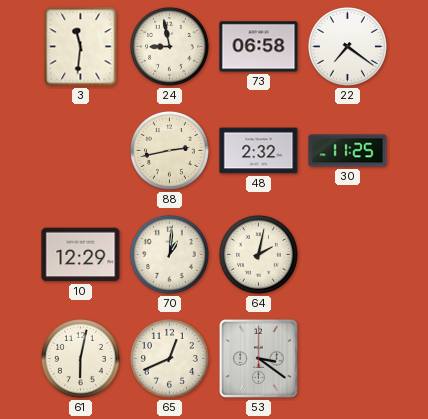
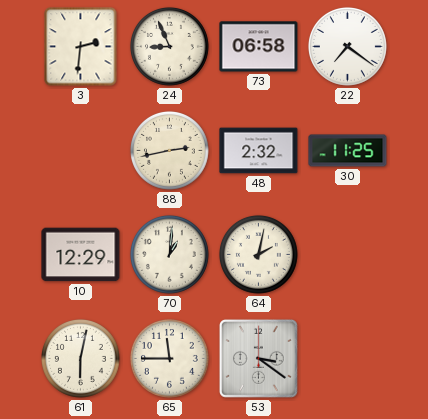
3: 11:31 -> 2:31
24: 8:58 -> 8:56
65: 12:41 -> 11:45
